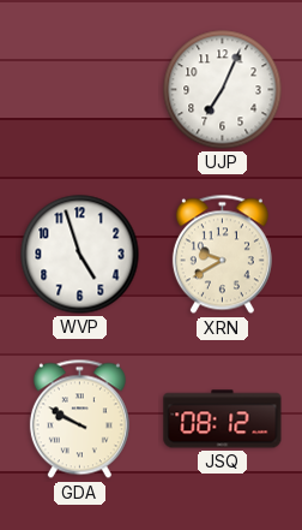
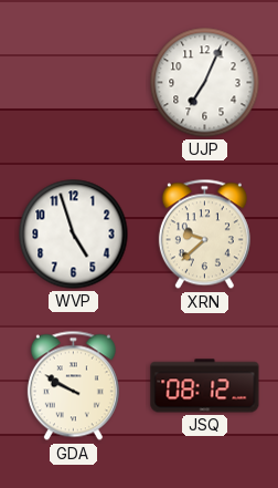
XRN: 9:40 -> 9:38
